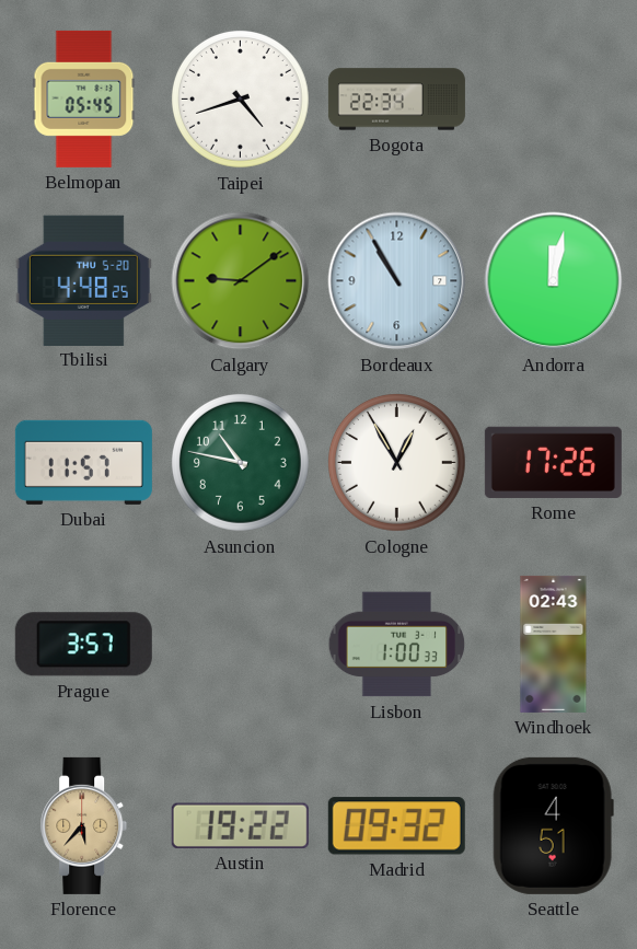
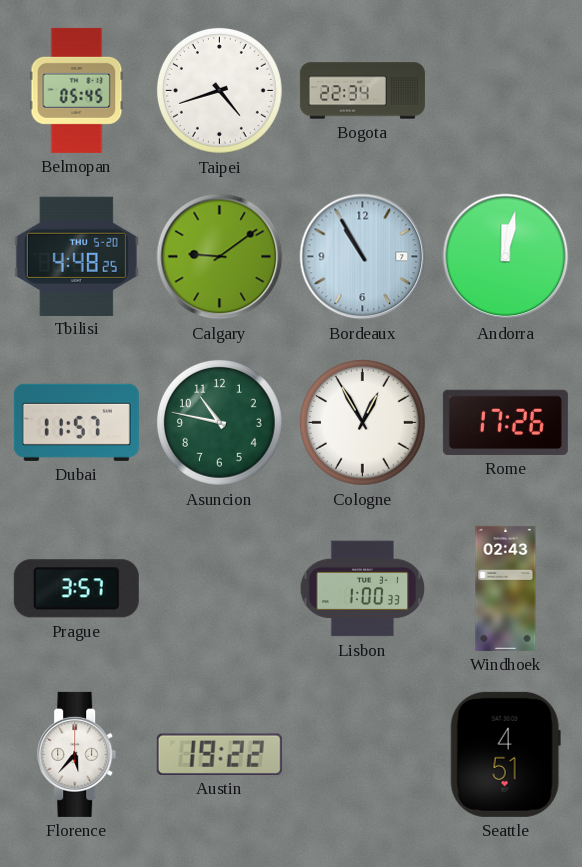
Florence dial: champagne -> white
Madrid: 09:32 -> none
